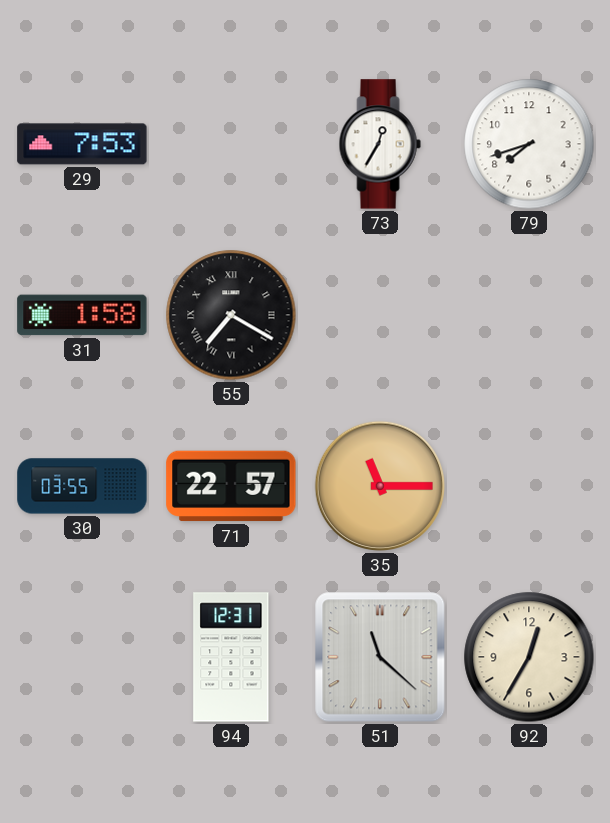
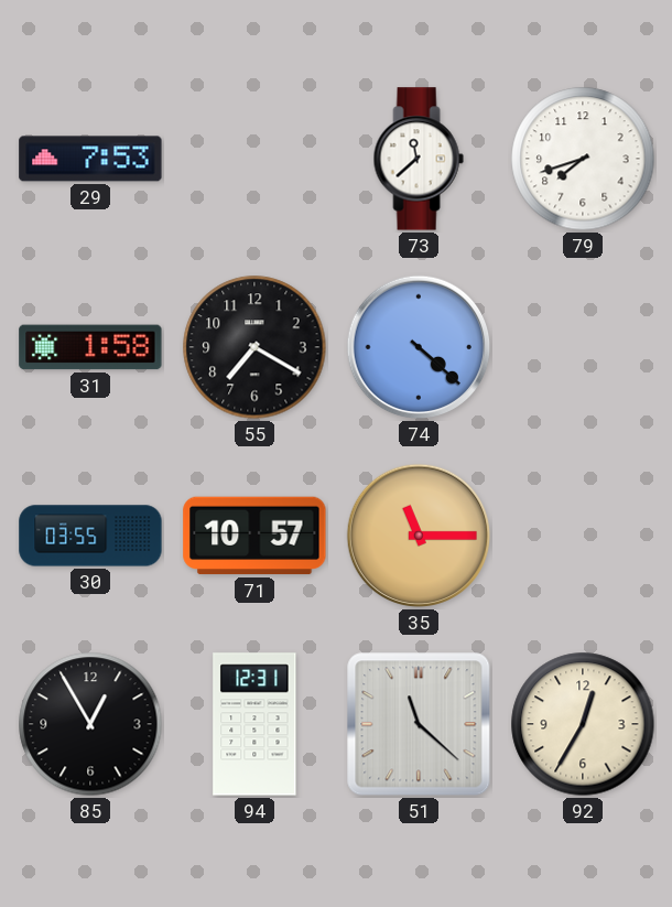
73: 12:35 -> 11:38
55 numerals: Roman -> Arabic
74: none -> 4:22
71: 22:57 -> 10:57
85: none -> 12:55
